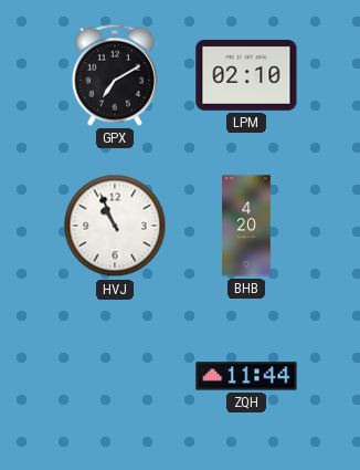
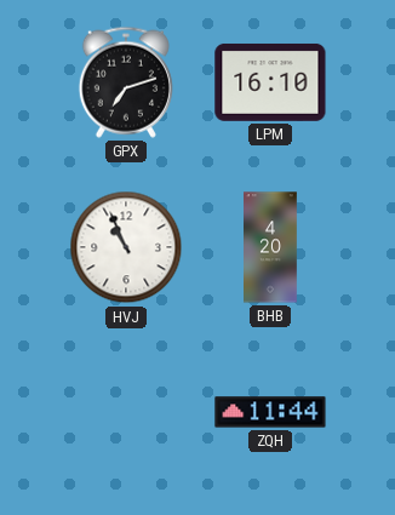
GPX: 7:10 -> 7:12
LPM: 02:10 -> 16:10
